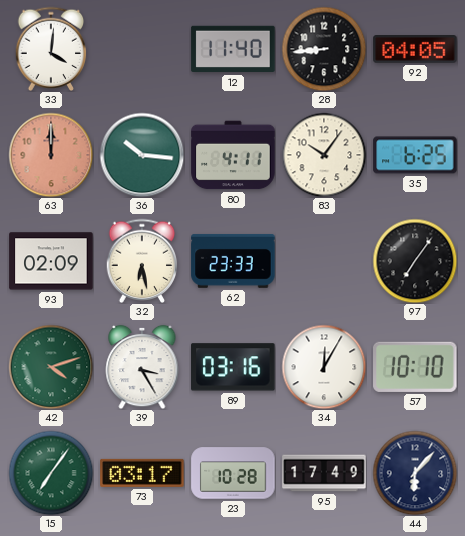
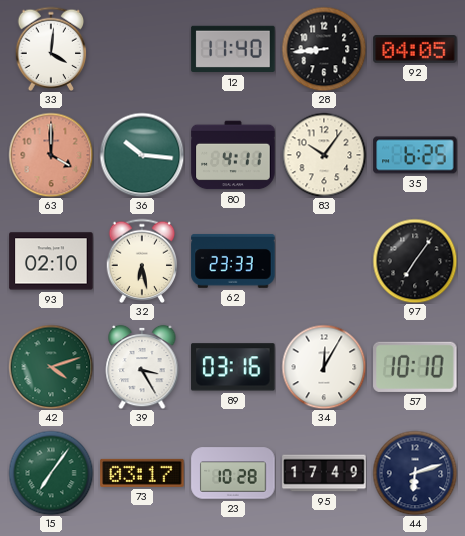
63: 12:00 -> 4:00
93: 02:09 -> 02:10
44: 6:07 -> 6:12
